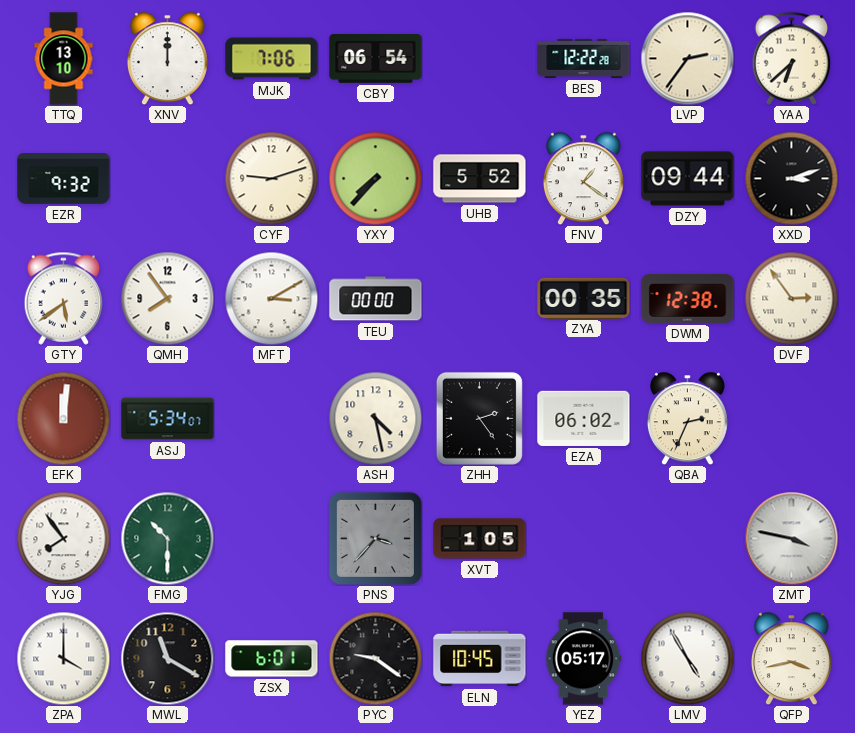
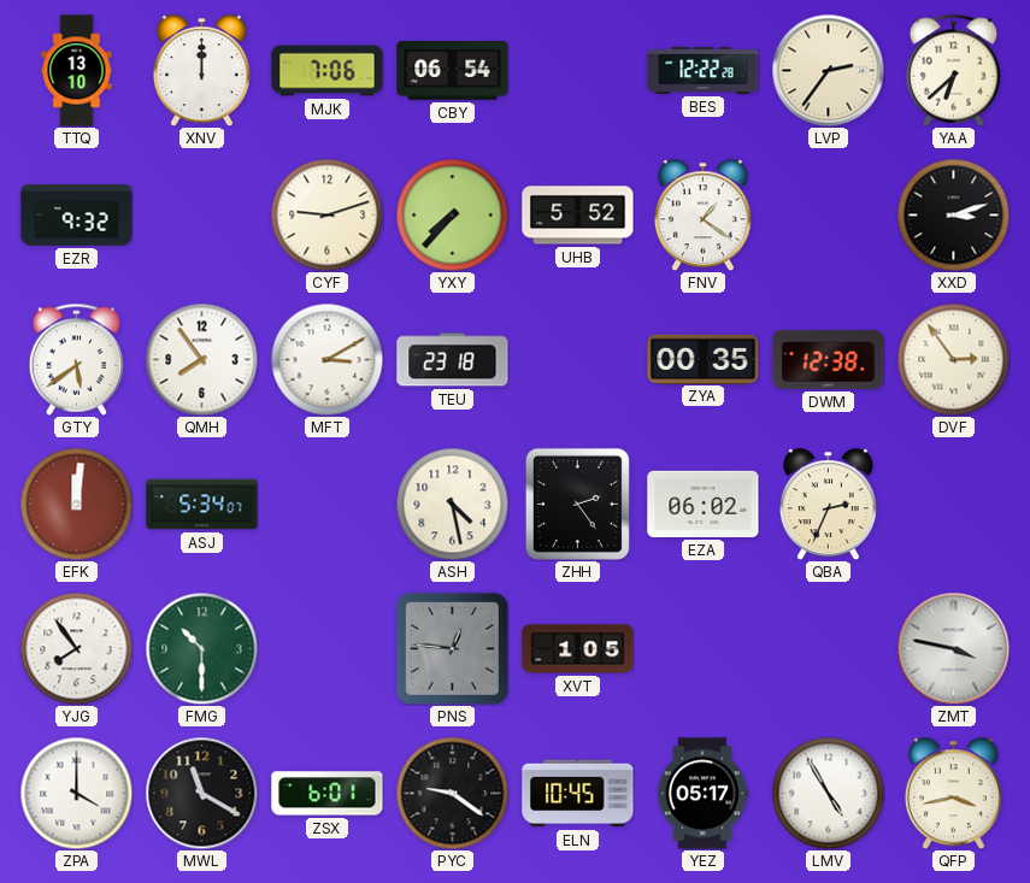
DZY: 09:44 -> none
TEU: 00:00 -> 23:18
PNS: 3:37 -> 12:46
